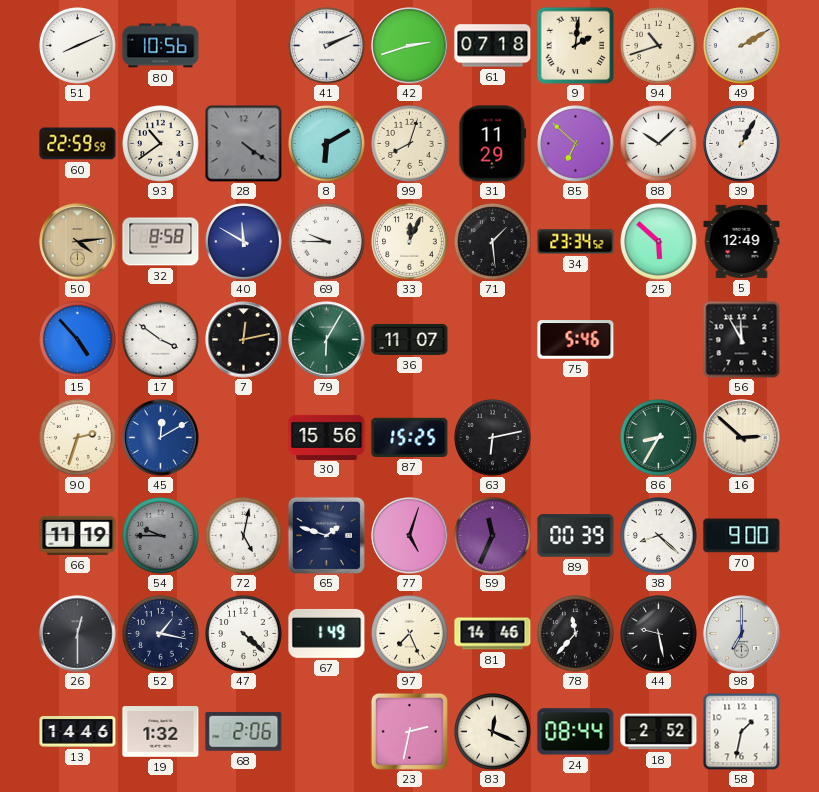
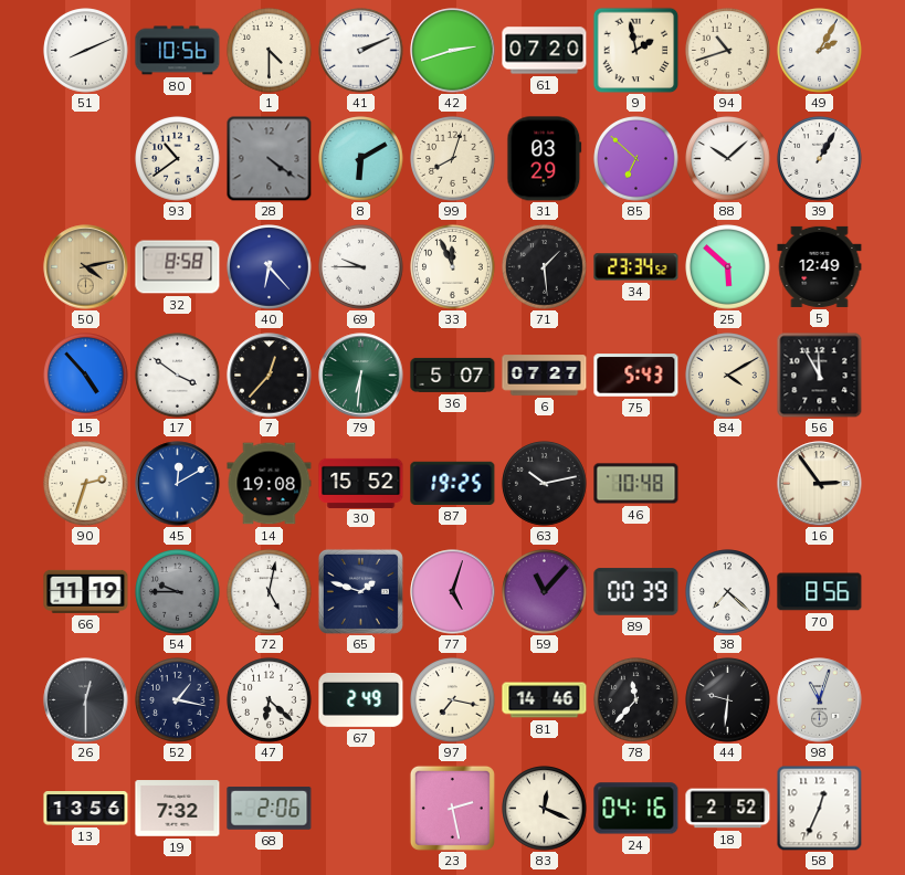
1: none -> 4:30
61: 07:18 -> 07:20
9: 2:01 -> 1:58
49: 2:10 -> 2:05
60: 22:59 -> none
31: 11:29 -> 03:29
50: 4:14 -> 4:13
40: 11:50 -> 6:23
33: 12:04 -> 11:56
7: 12:13 -> 12:37
79: 6:05 -> 6:31
36: 11:07 -> 5:07
6: none -> 07:27
75: 5:46 -> 5:43
84: none -> 4:10
14: none -> 19:08
30: 15:56 -> 15:52
87: 15:25 -> 19:25
63: 6:13 -> 10:13
46: none -> 10:48
86: 8:35 -> none
16: 2:52 -> 2:54
59: 11:34 -> 11:07
38: 8:22 -> 7:22
70: 9:00 -> 8:56
47: 4:22 -> 6:22
67: 1:49 -> 2:49
97: 7:26 -> 7:17
44: 9:28 -> 9:31
98: 7:00 -> 11:03
13: 14:46 -> 13:56
19: 1:32 -> 7:32
23: 2:32 -> 2:28
24: 08:44 -> 04:16
58: 1:32 -> 12:34
